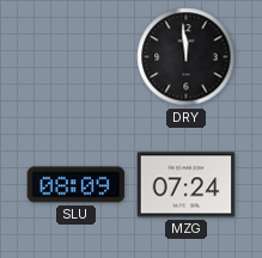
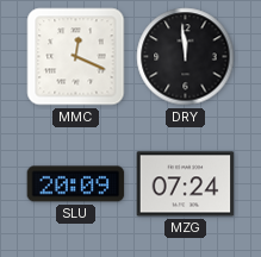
MMC: none -> 12:19
SLU: 08:09 -> 20:09
